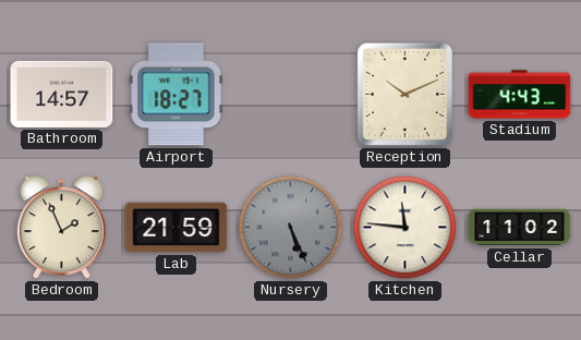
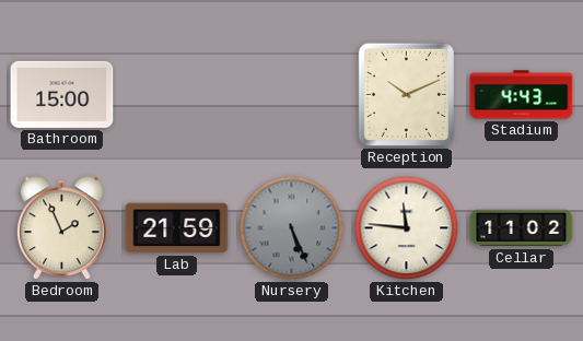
Bathroom: 14:57 -> 15:00
Airport: 18:27 -> none
